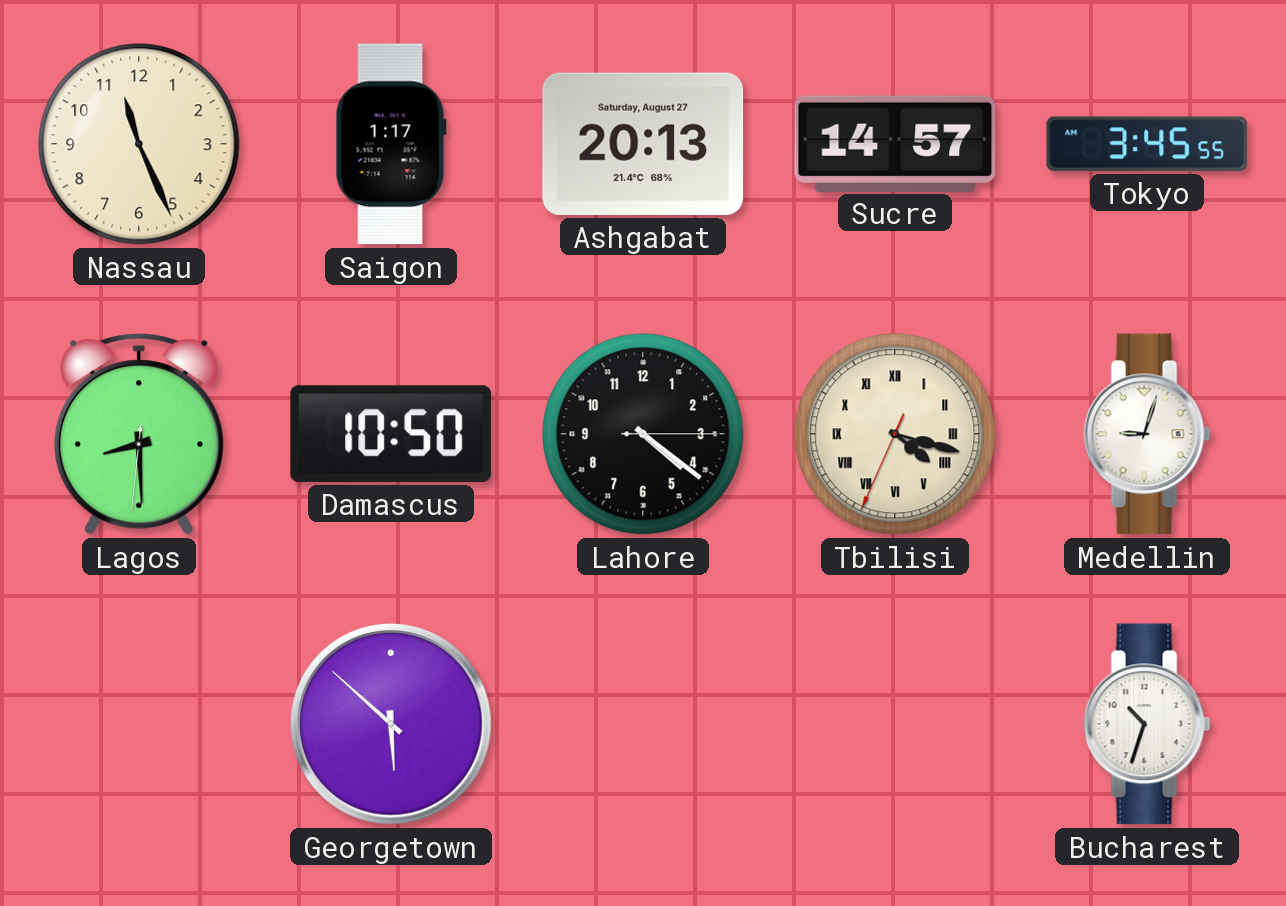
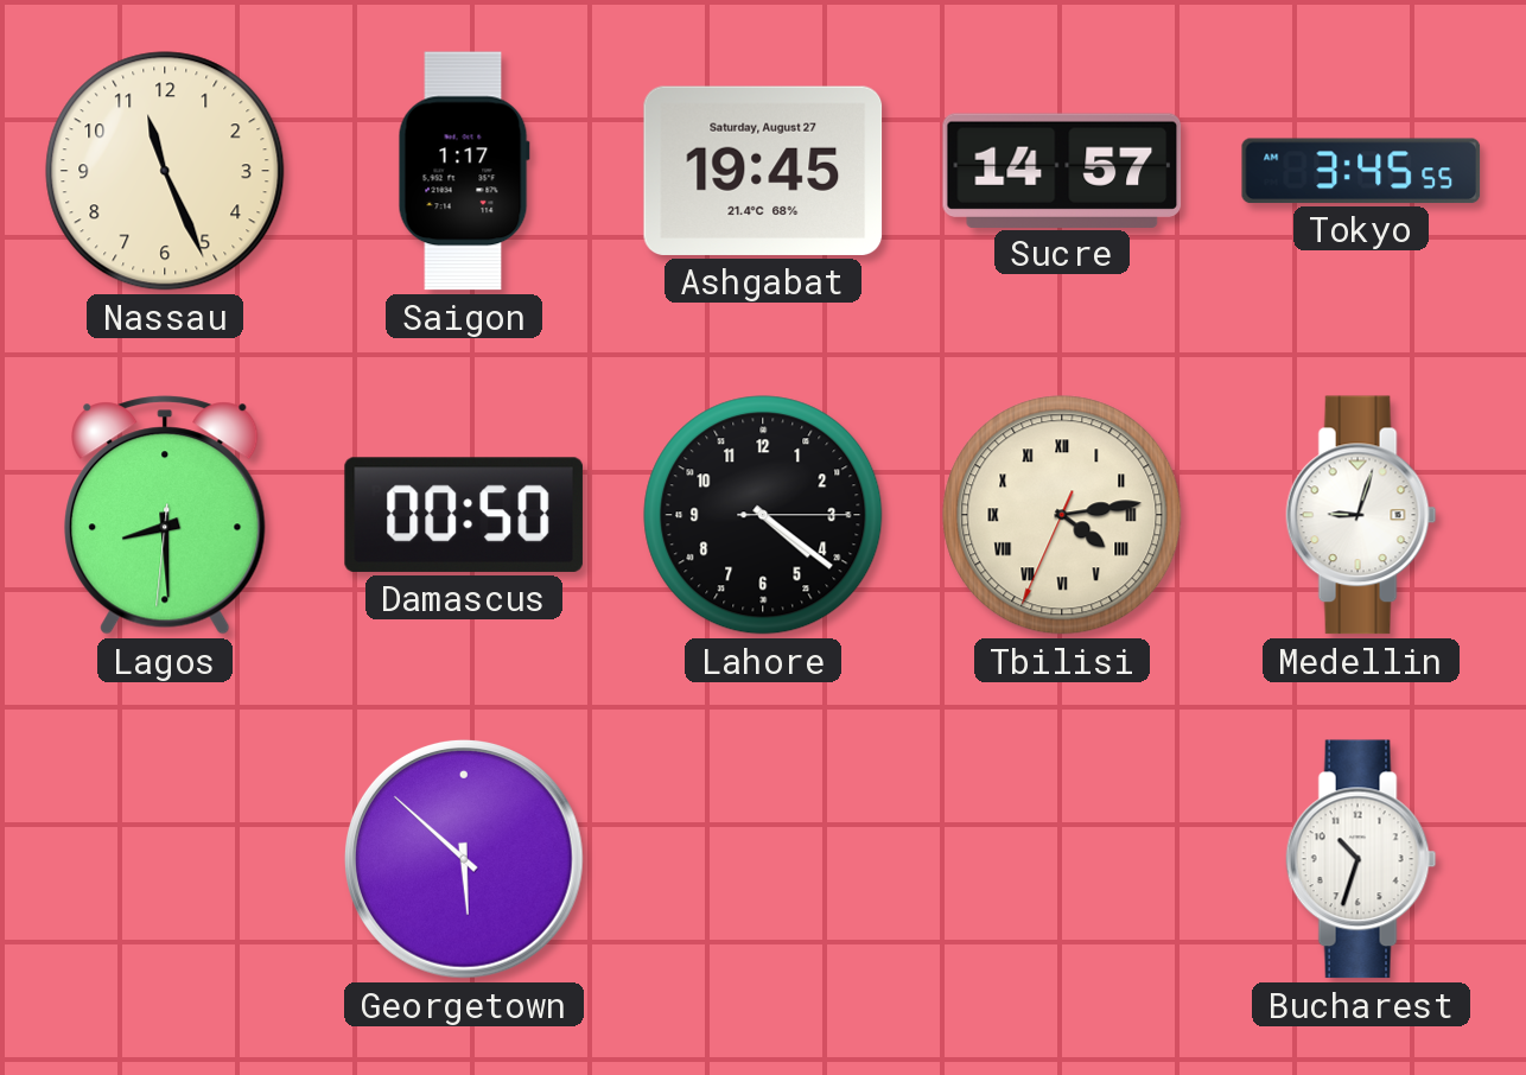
Ashgabat: 20:13 -> 19:45
Damascus: 10:50 -> 00:50
Tbilisi: 4:17 -> 4:13
